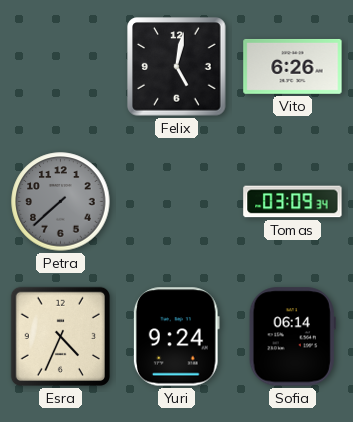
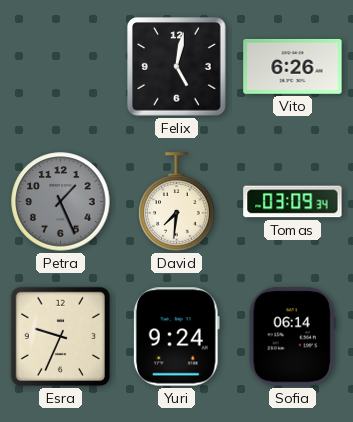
Petra: 7:38 -> 1:26
David: none -> 7:31
Esra: 4:34 -> 9:34
